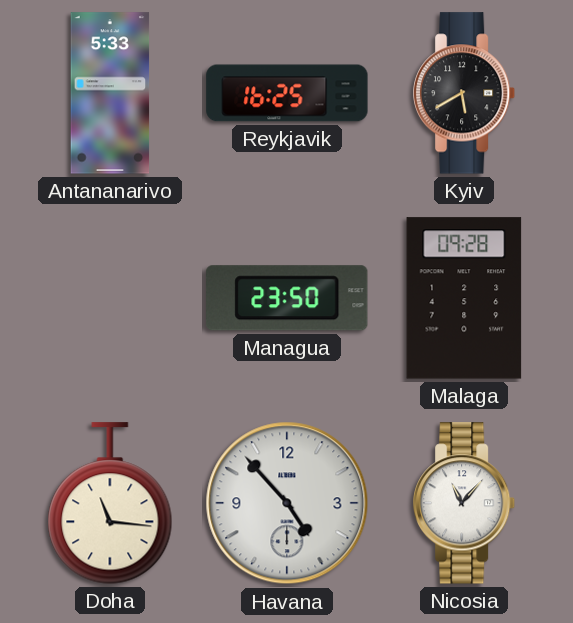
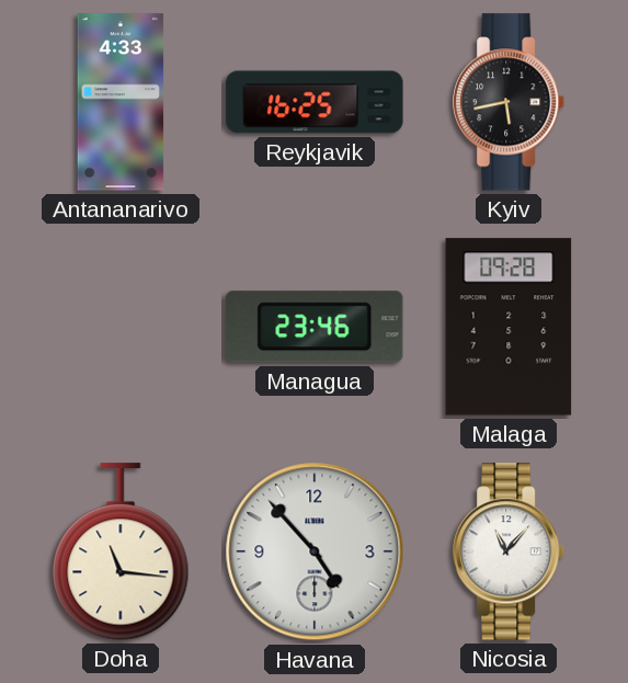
Antananarivo: 5:33 -> 4:33
Kyiv: 5:40 -> 5:43
Managua: 23:50 -> 23:46
